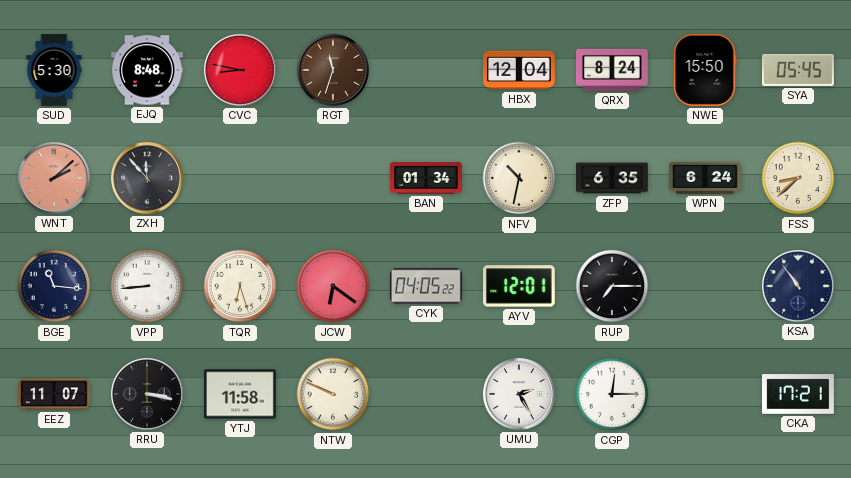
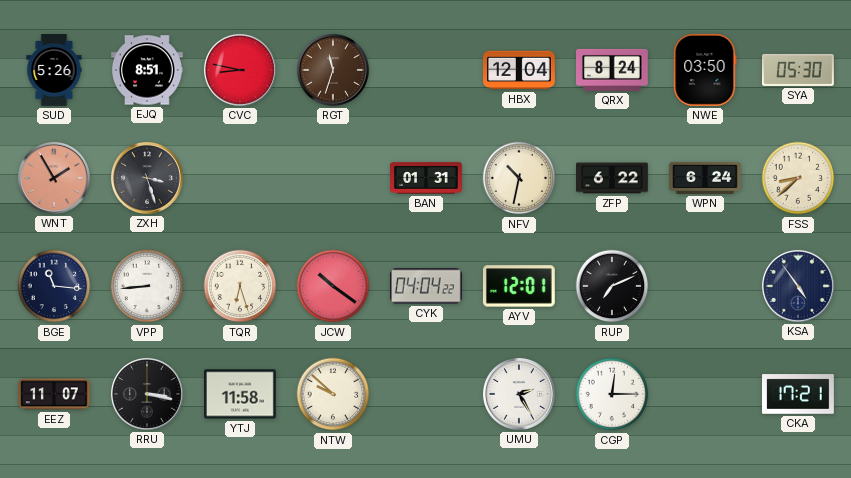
SUD: 5:30 -> 5:26
EJQ: 8:48 -> 8:51
NWE: 15:50 -> 03:50
SYA: 05:45 -> 05:30
WNT: 2:08 -> 1:55
ZXH: 11:53 -> 3:27
BAN: 01:34 -> 01:31
ZFP: 6:35 -> 6:22
JCW: 6:21 -> 10:21
CYK: 04:05 -> 04:04
RUP: 7:15 -> 7:11
KSA: 10:54 -> 4:54
NTW: 9:49 -> 9:52
